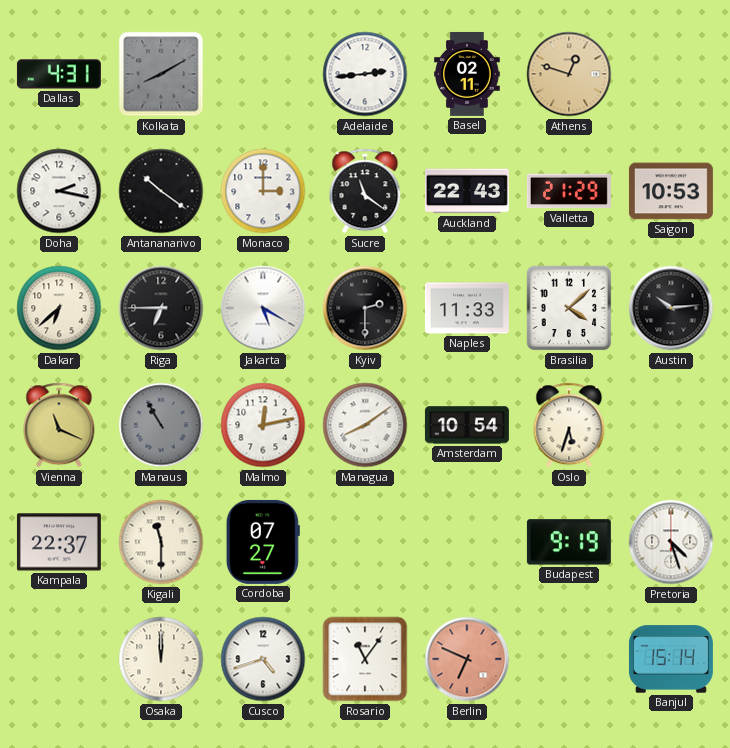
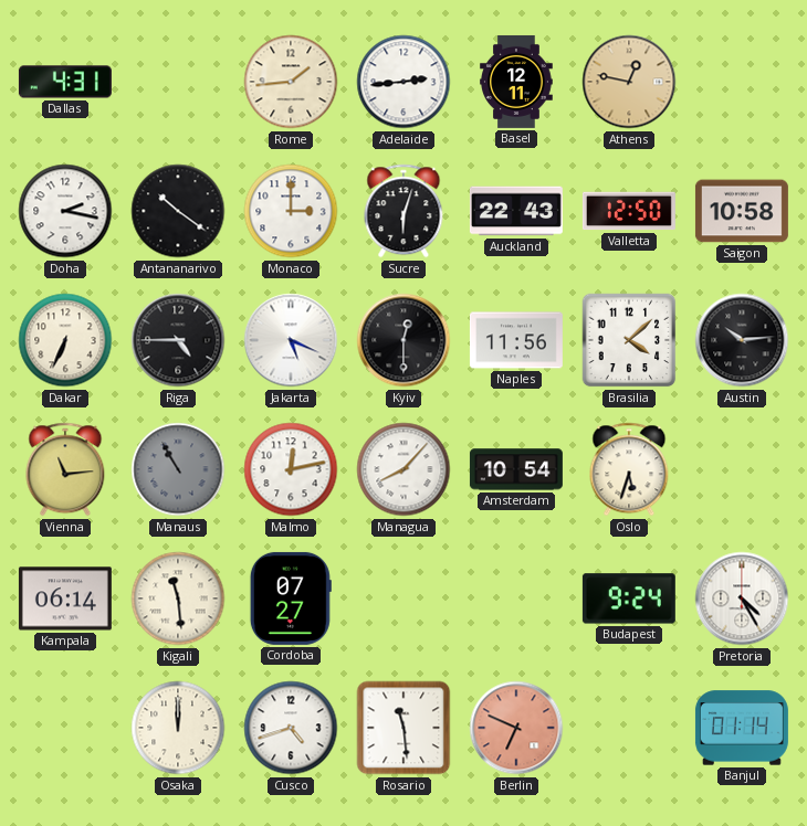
Kolkata: 8:10 -> none
Rome: none -> 1:44
Basel: 02:11 -> 12:11
Athens: 12:48 -> 12:47
Sucre: 11:21 -> 6:03
Valletta: 21:29 -> 12:50
Saigon: 10:53 -> 10:58
Dakar: 6:38 -> 6:34
Riga: 6:45 -> 4:45
Jakarta: 5:20 -> 5:19
Kyiv: 2:30 -> 12:30
Naples: 11:33 -> 11:56
Vienna: 11:19 -> 11:14
Managua: 8:09 -> 8:07
Kampala: 22:37 -> 06:14
Kigali: 11:30 -> 11:29
Budapest: 9:19 -> 9:24
Pretoria: 4:27 -> 4:25
Rosario: 11:06 -> 11:29
Banjul: 15:14 -> 01:14
